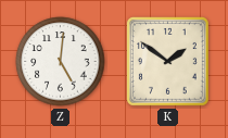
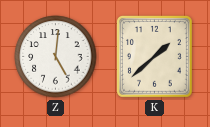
K: 1:51 -> 1:38
